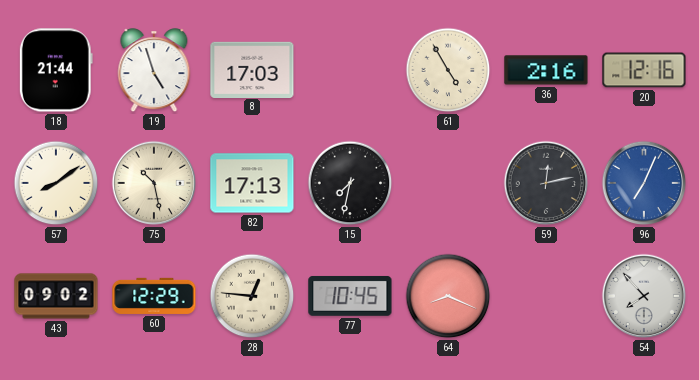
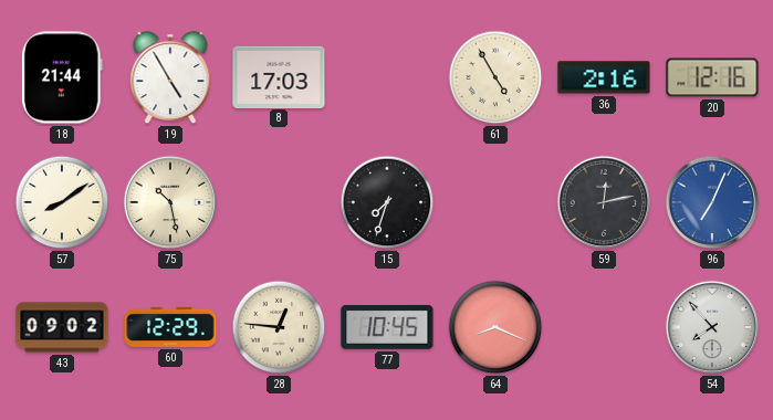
19: 4:57 -> 4:55
82: 17:13 -> none
15: 7:32 -> 7:33
